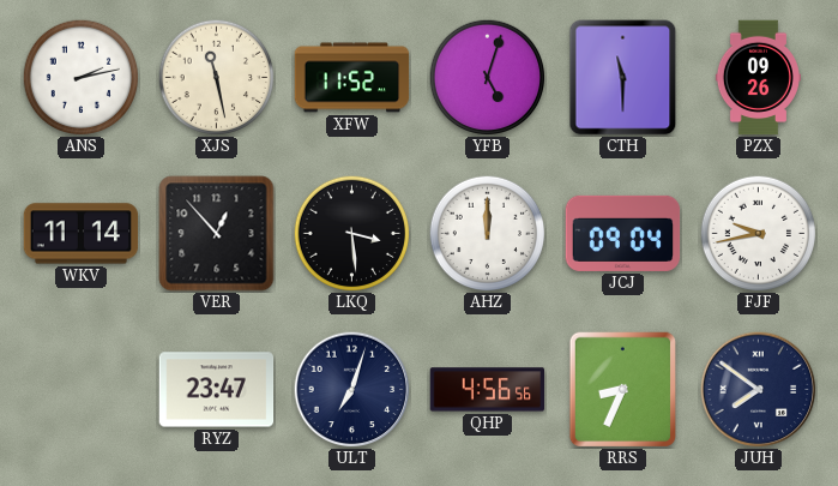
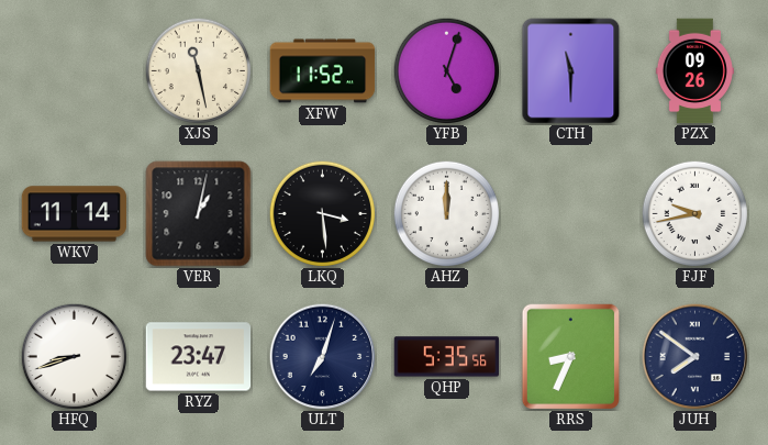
ANS: 2:13 -> none
VER: 12:53 -> 1:02
JCJ: 09:04 -> none
HFQ: none -> 8:42
QHP: 4:56 -> 5:35
